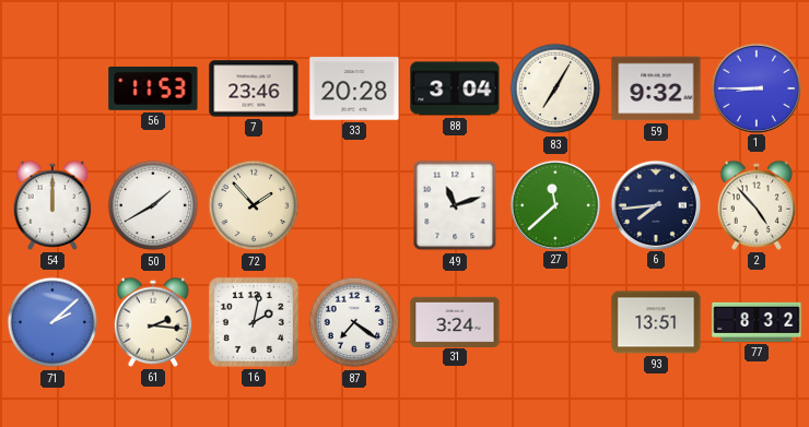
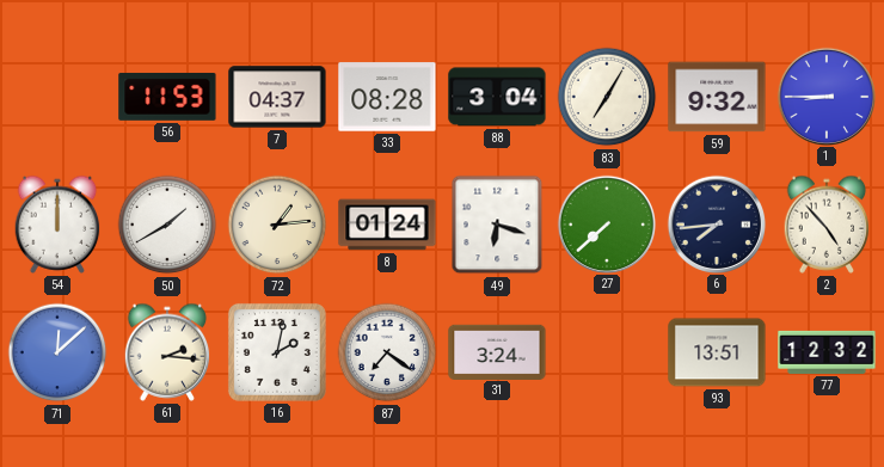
7: 23:46 -> 04:37
33: 20:28 -> 08:28
72: 1:53 -> 1:14
8: none -> 01:24
49: 11:12 -> 6:18
27: 11:38 -> 7:38
71: 2:08 -> 12:08
77: 8:32 -> 12:32
